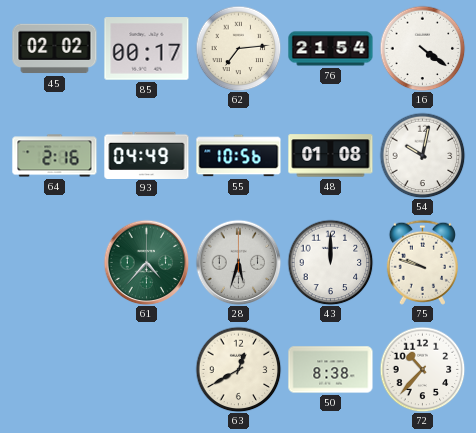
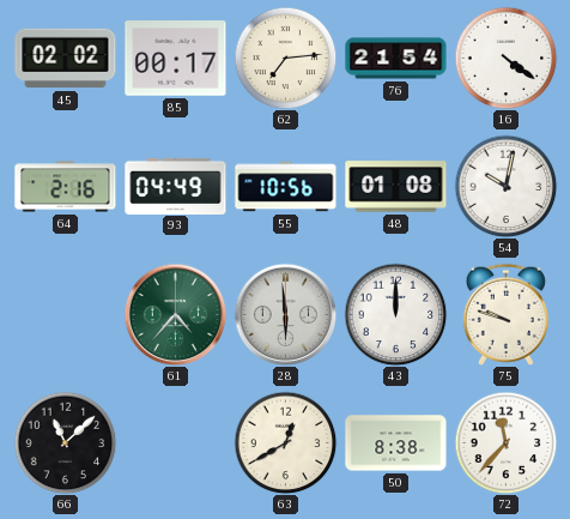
28: 5:33 -> 5:59
66: none -> 11:08
72: 10:37 -> 11:37
